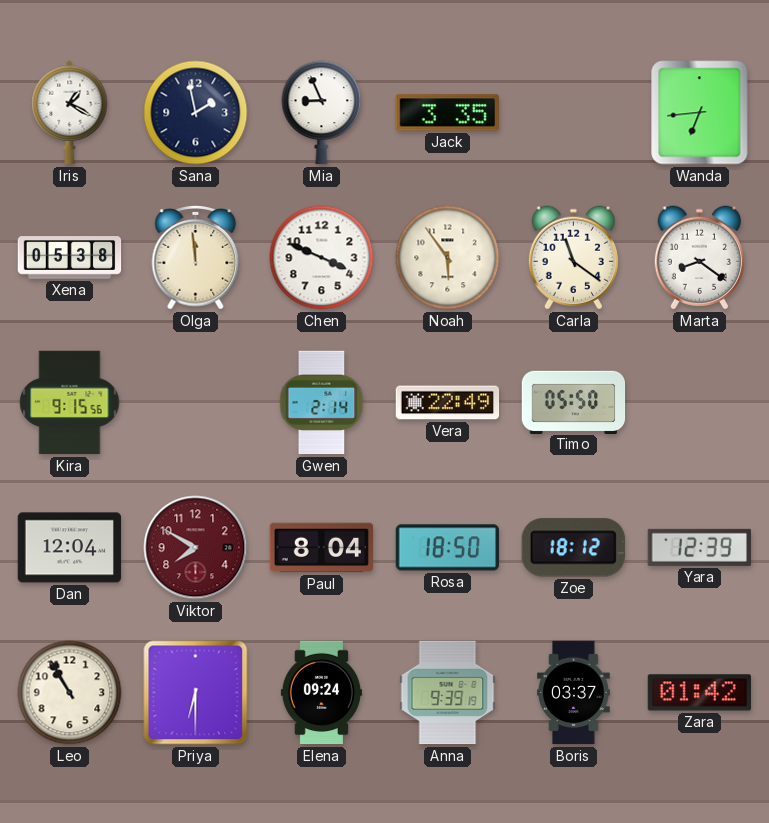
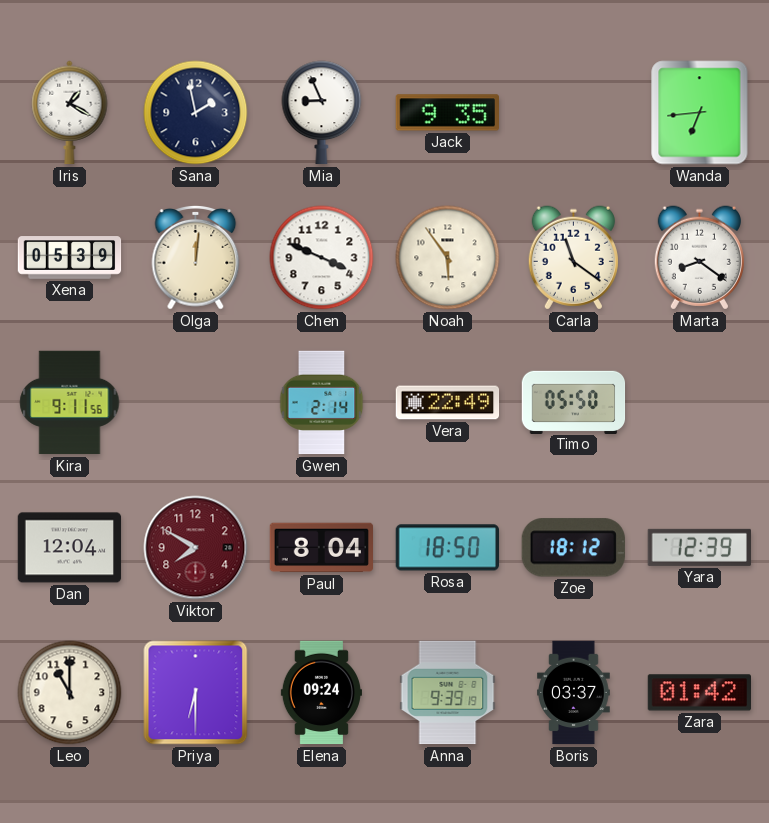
Jack: 3:35 -> 9:35
Xena: 05:38 -> 05:39
Olga: 11:59 -> 12:01
Kira: 9:15 -> 9:11
Leo: 10:55 -> 11:00
